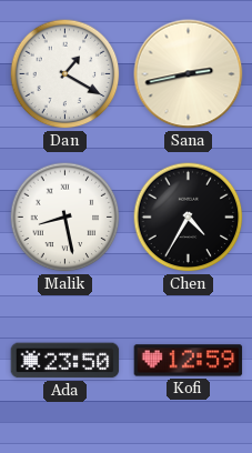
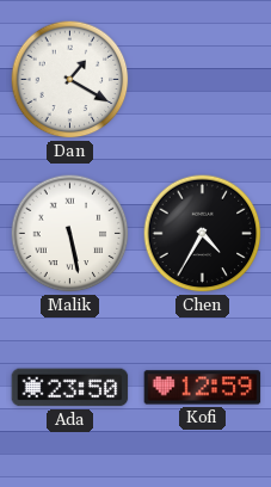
Sana: 2:43 -> none
Malik: 8:28 -> 5:28
